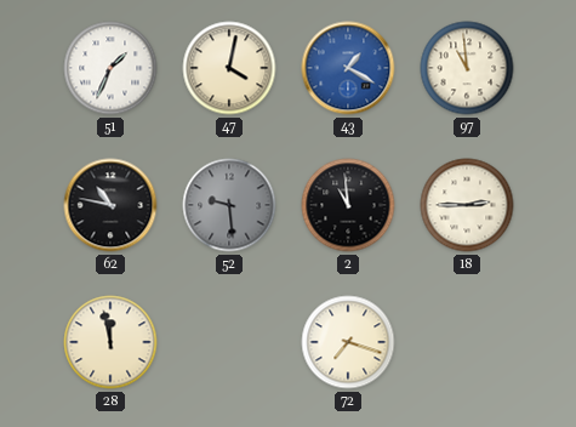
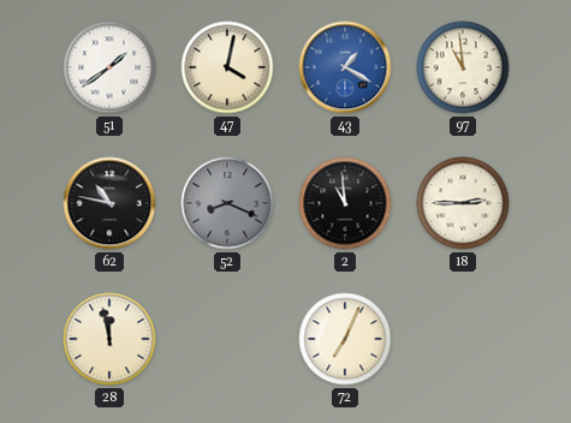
51: 1:34 -> 1:39
52: 9:29 -> 8:19
72: 7:18 -> 7:04
